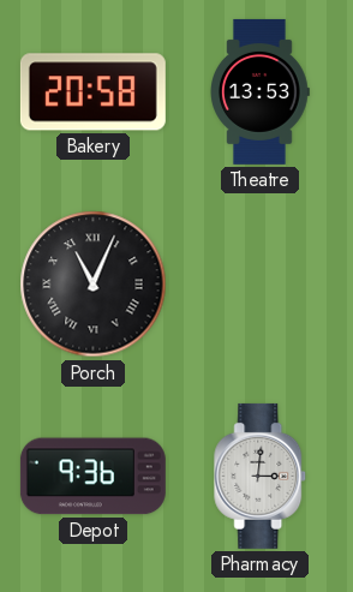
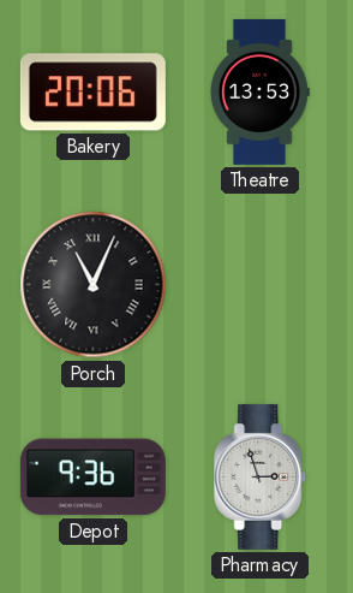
Bakery: 20:58 -> 20:06
Pharmacy: 3:01 -> 2:57
